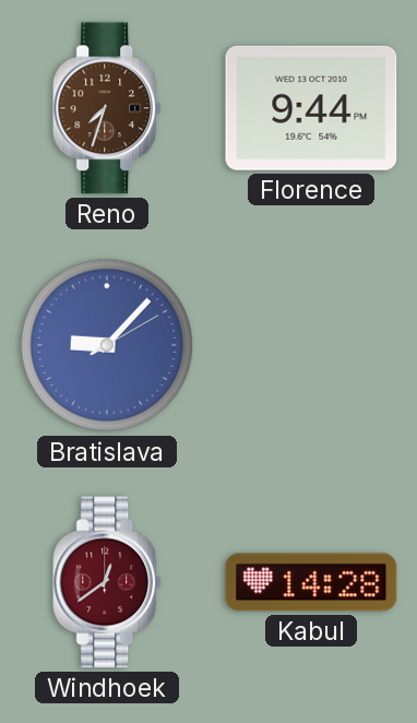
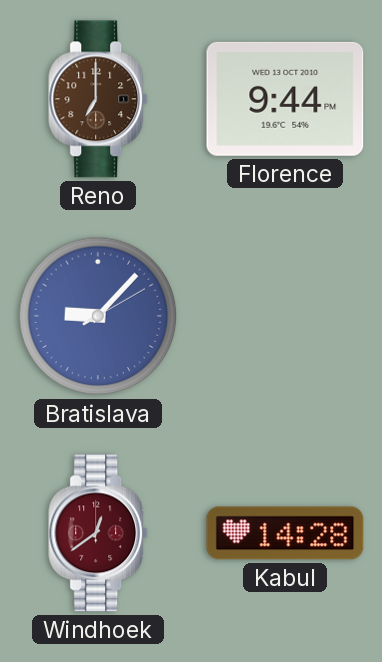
Reno: 7:33 -> 7:00
